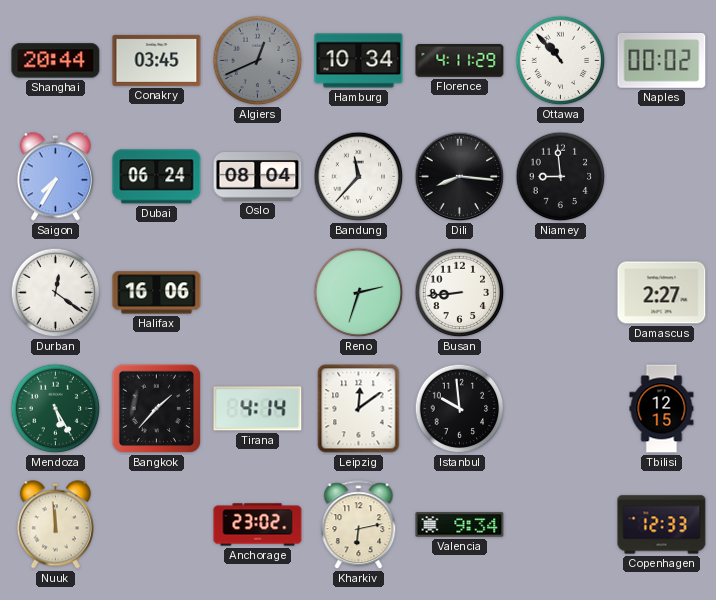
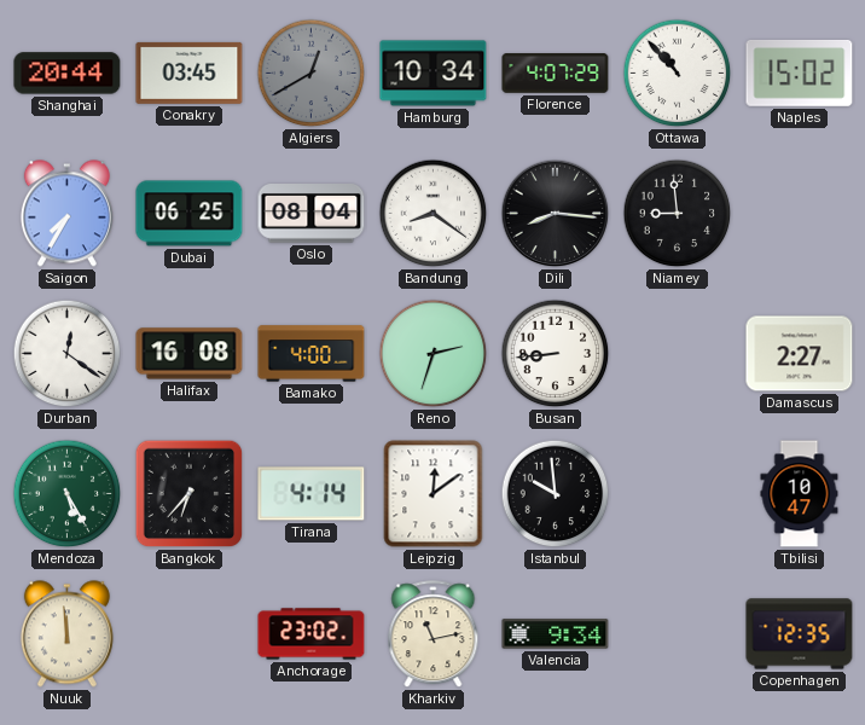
Algiers: 12:41 -> 12:40
Florence: 4:11 -> 4:07
Naples: 00:02 -> 15:02
Dubai: 06:24 -> 06:25
Bandung: 11:37 -> 8:21
Halifax: 16:06 -> 16:08
Bamako: none -> 4:00
Bangkok: 1:37 -> 6:37
Tbilisi: 12:15 -> 10:47
Kharkiv: 6:13 -> 11:13
Copenhagen: 12:33 -> 12:35
